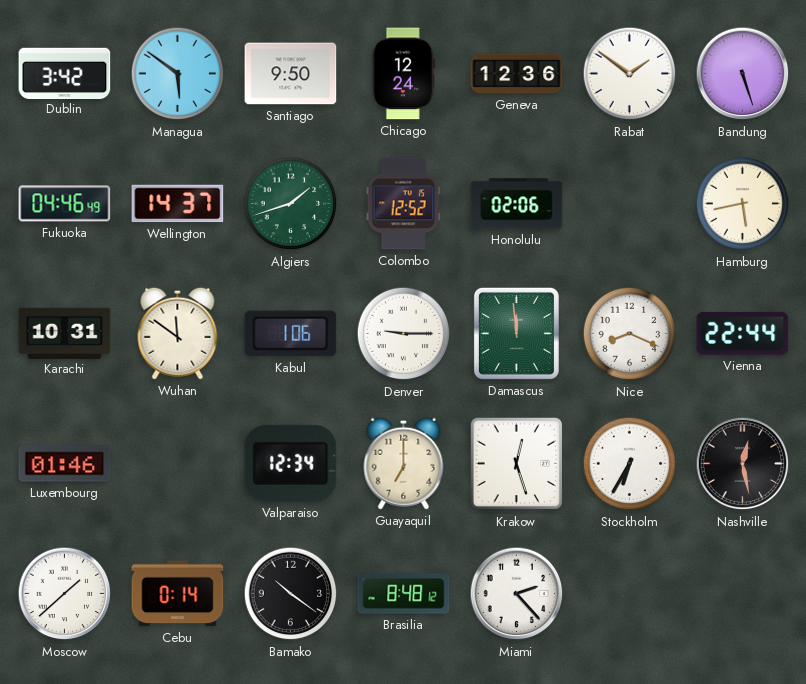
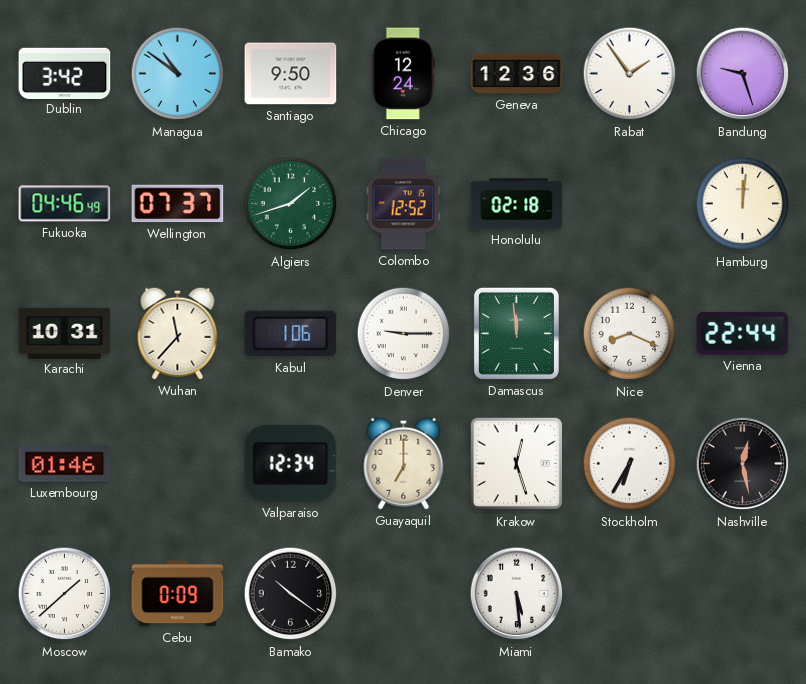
Managua: 5:51 -> 10:51
Rabat: 1:51 -> 1:54
Bandung: 5:27 -> 9:27
Wellington: 14:37 -> 07:37
Honolulu: 02:06 -> 02:18
Hamburg: 5:43 -> 12:01
Wuhan: 11:51 -> 11:37
Cebu: 0:14 -> 0:09
Brasilia: 8:48 -> none
Miami: 2:23 -> 5:29
